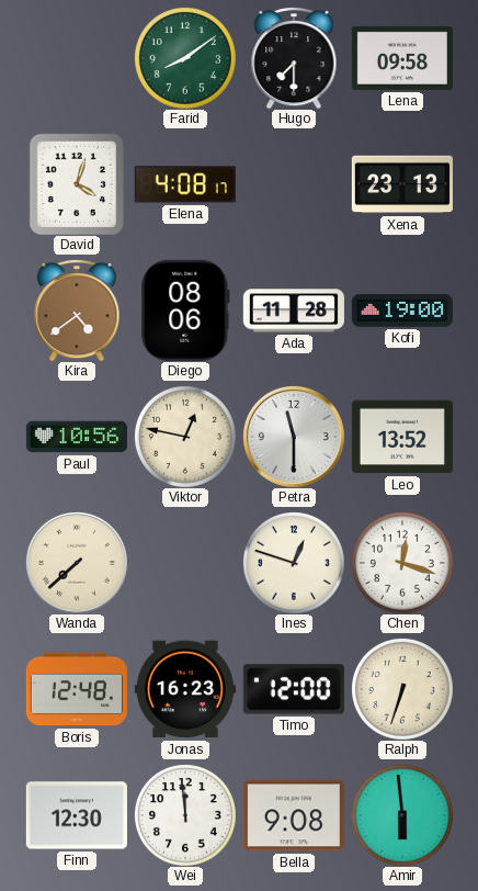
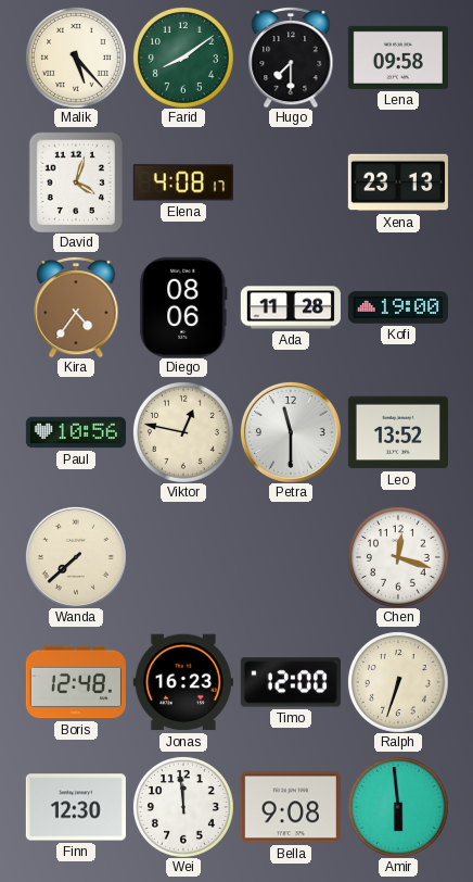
Malik: none -> 5:23
Kira: 4:39 -> 4:36
Ines: 12:48 -> none
